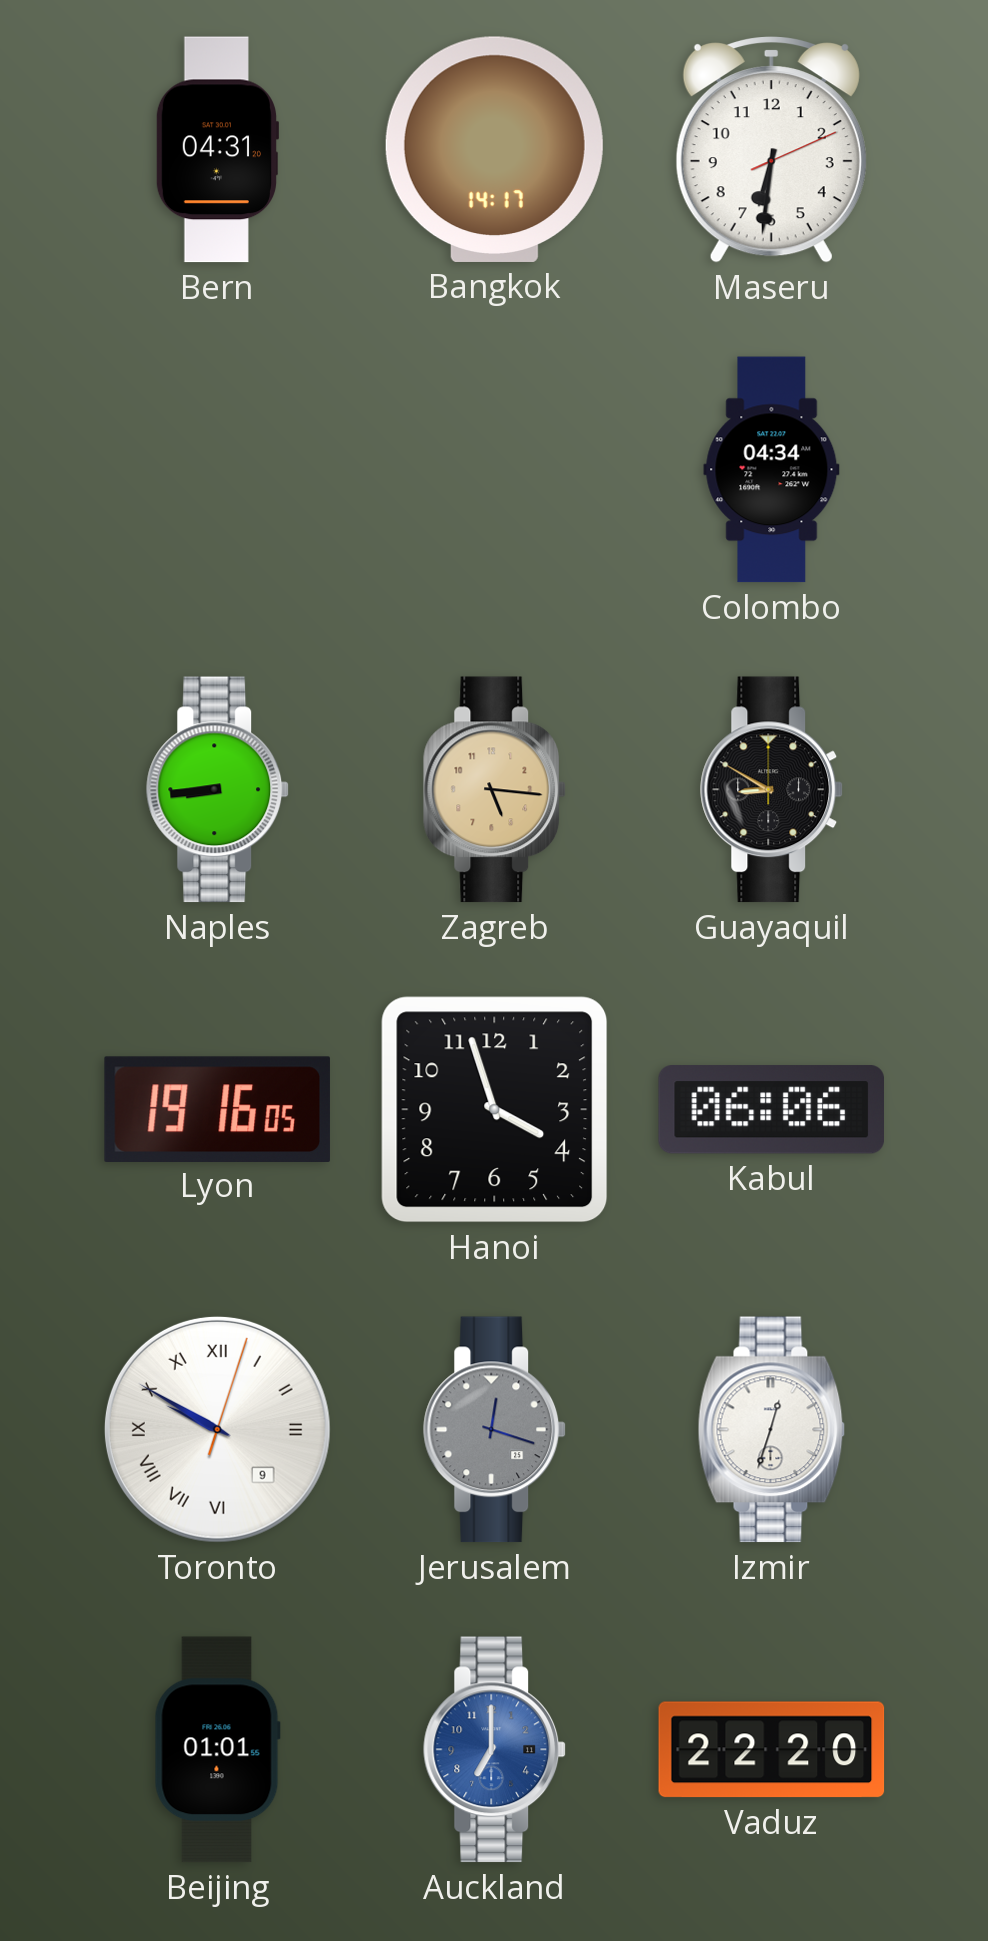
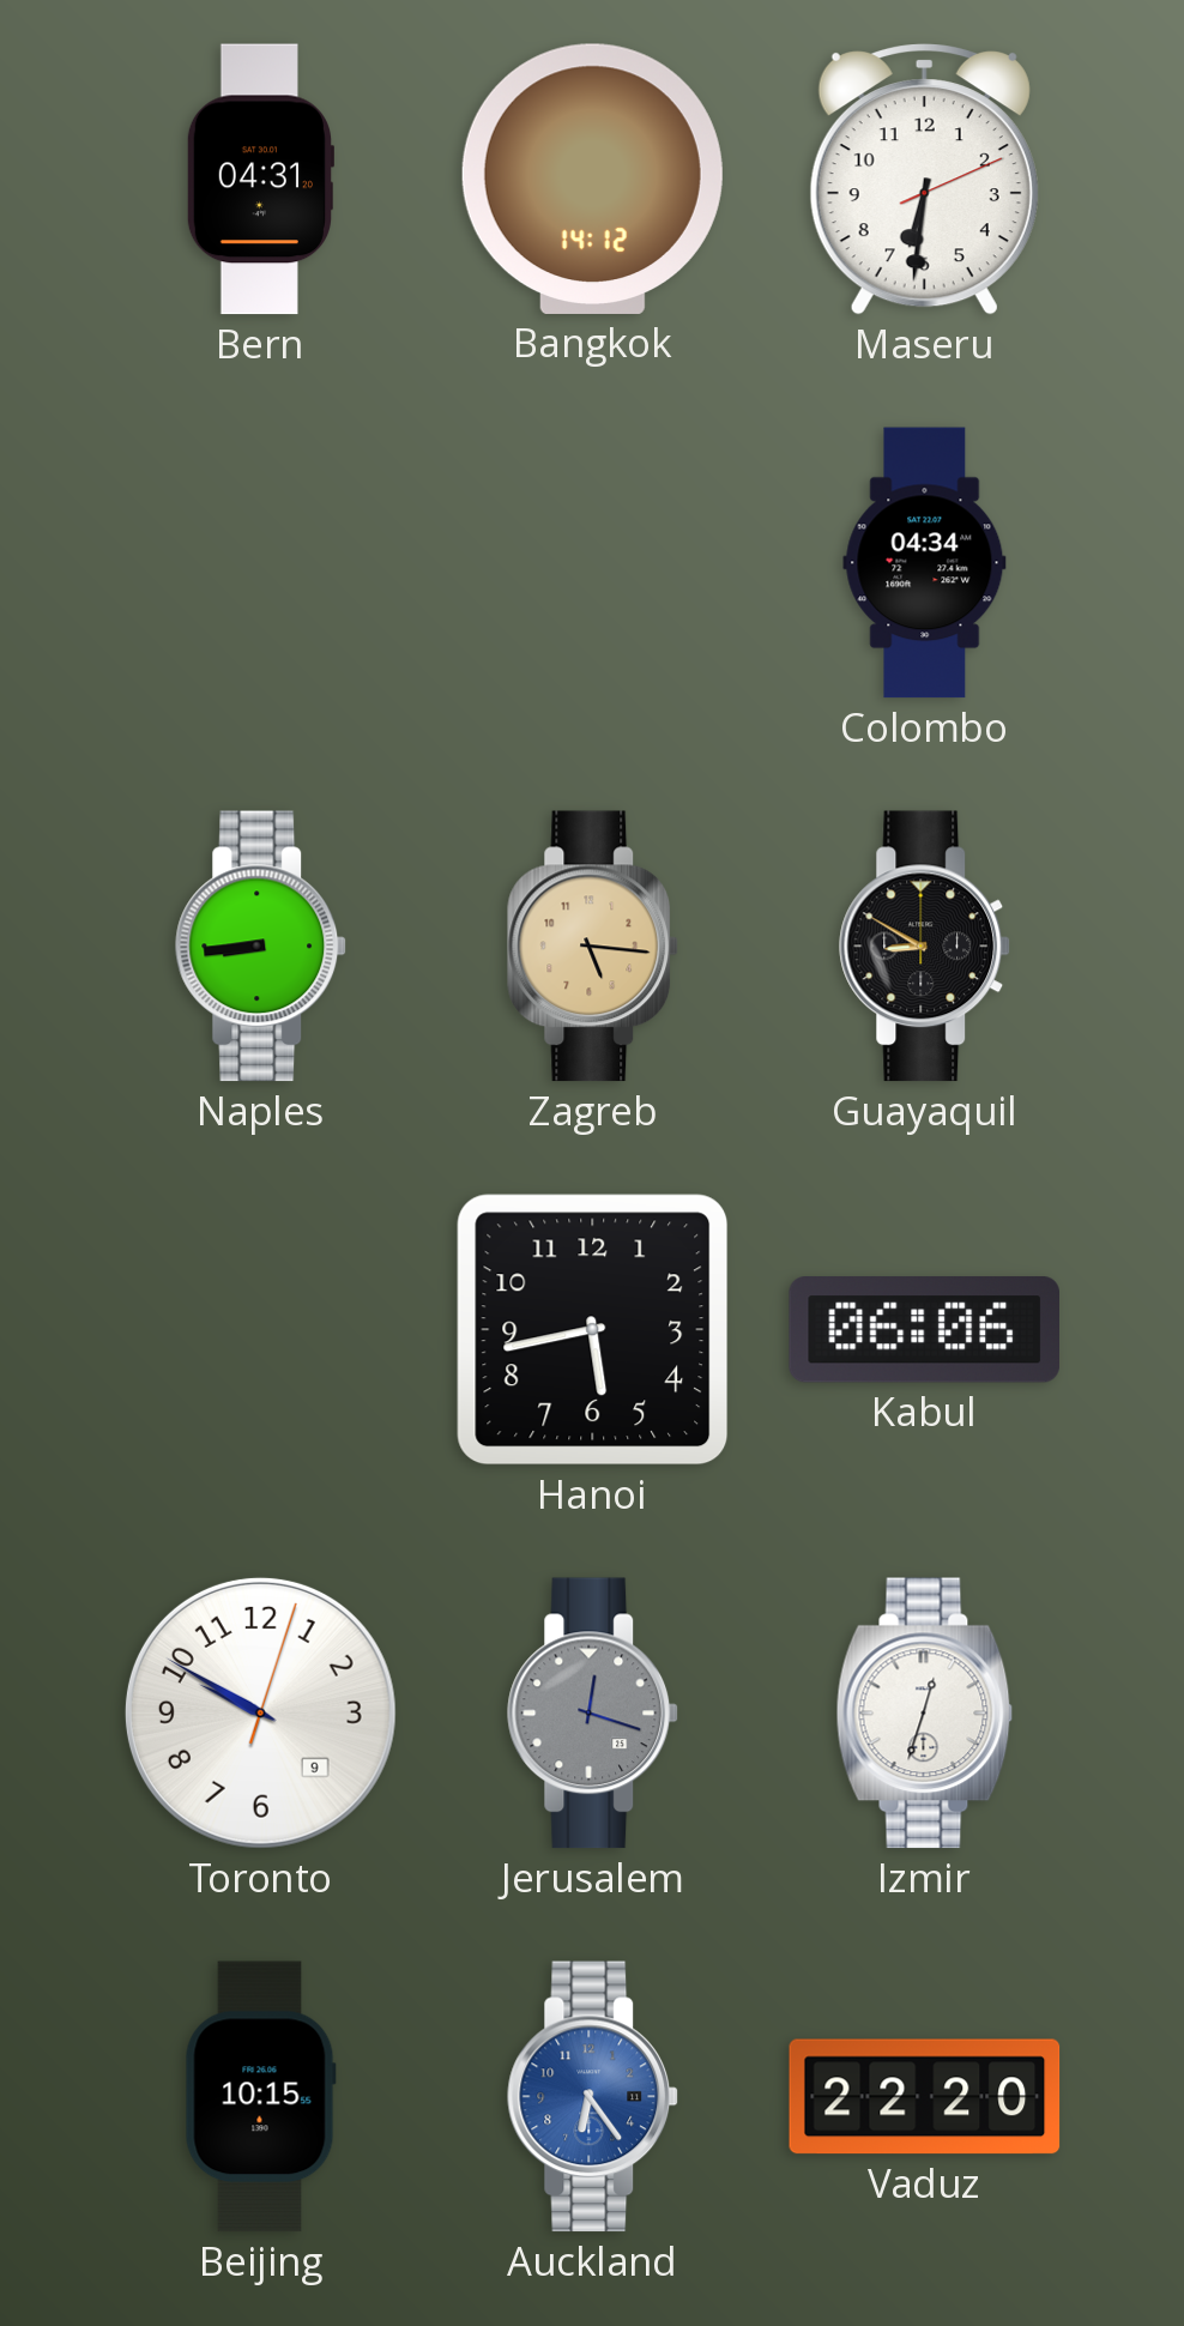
Bangkok: 14:17 -> 14:12
Lyon: 19:16 -> none
Hanoi: 3:57 -> 5:43
Toronto numerals: Roman -> Arabic
Beijing: 01:01 -> 10:15
Auckland: 7:00 -> 6:24
